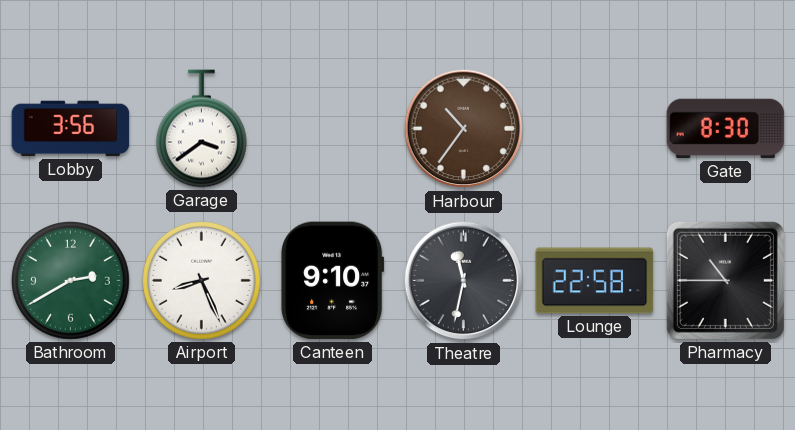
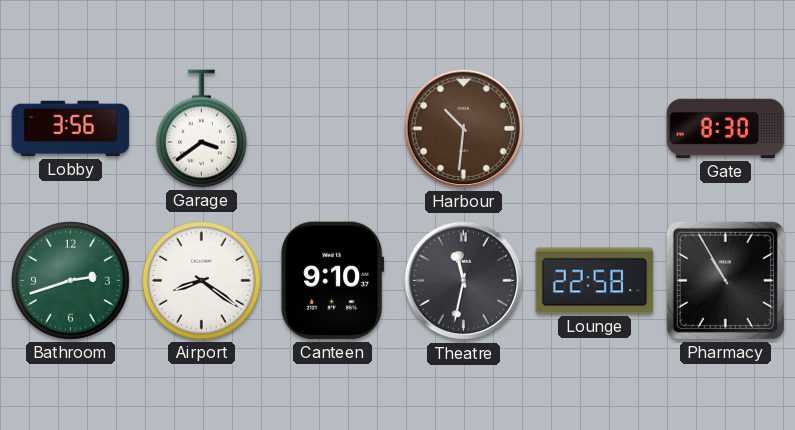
Harbour: 10:36 -> 10:31
Bathroom: 2:40 -> 2:42
Airport: 8:26 -> 8:21
Pharmacy: 10:45 -> 10:55
